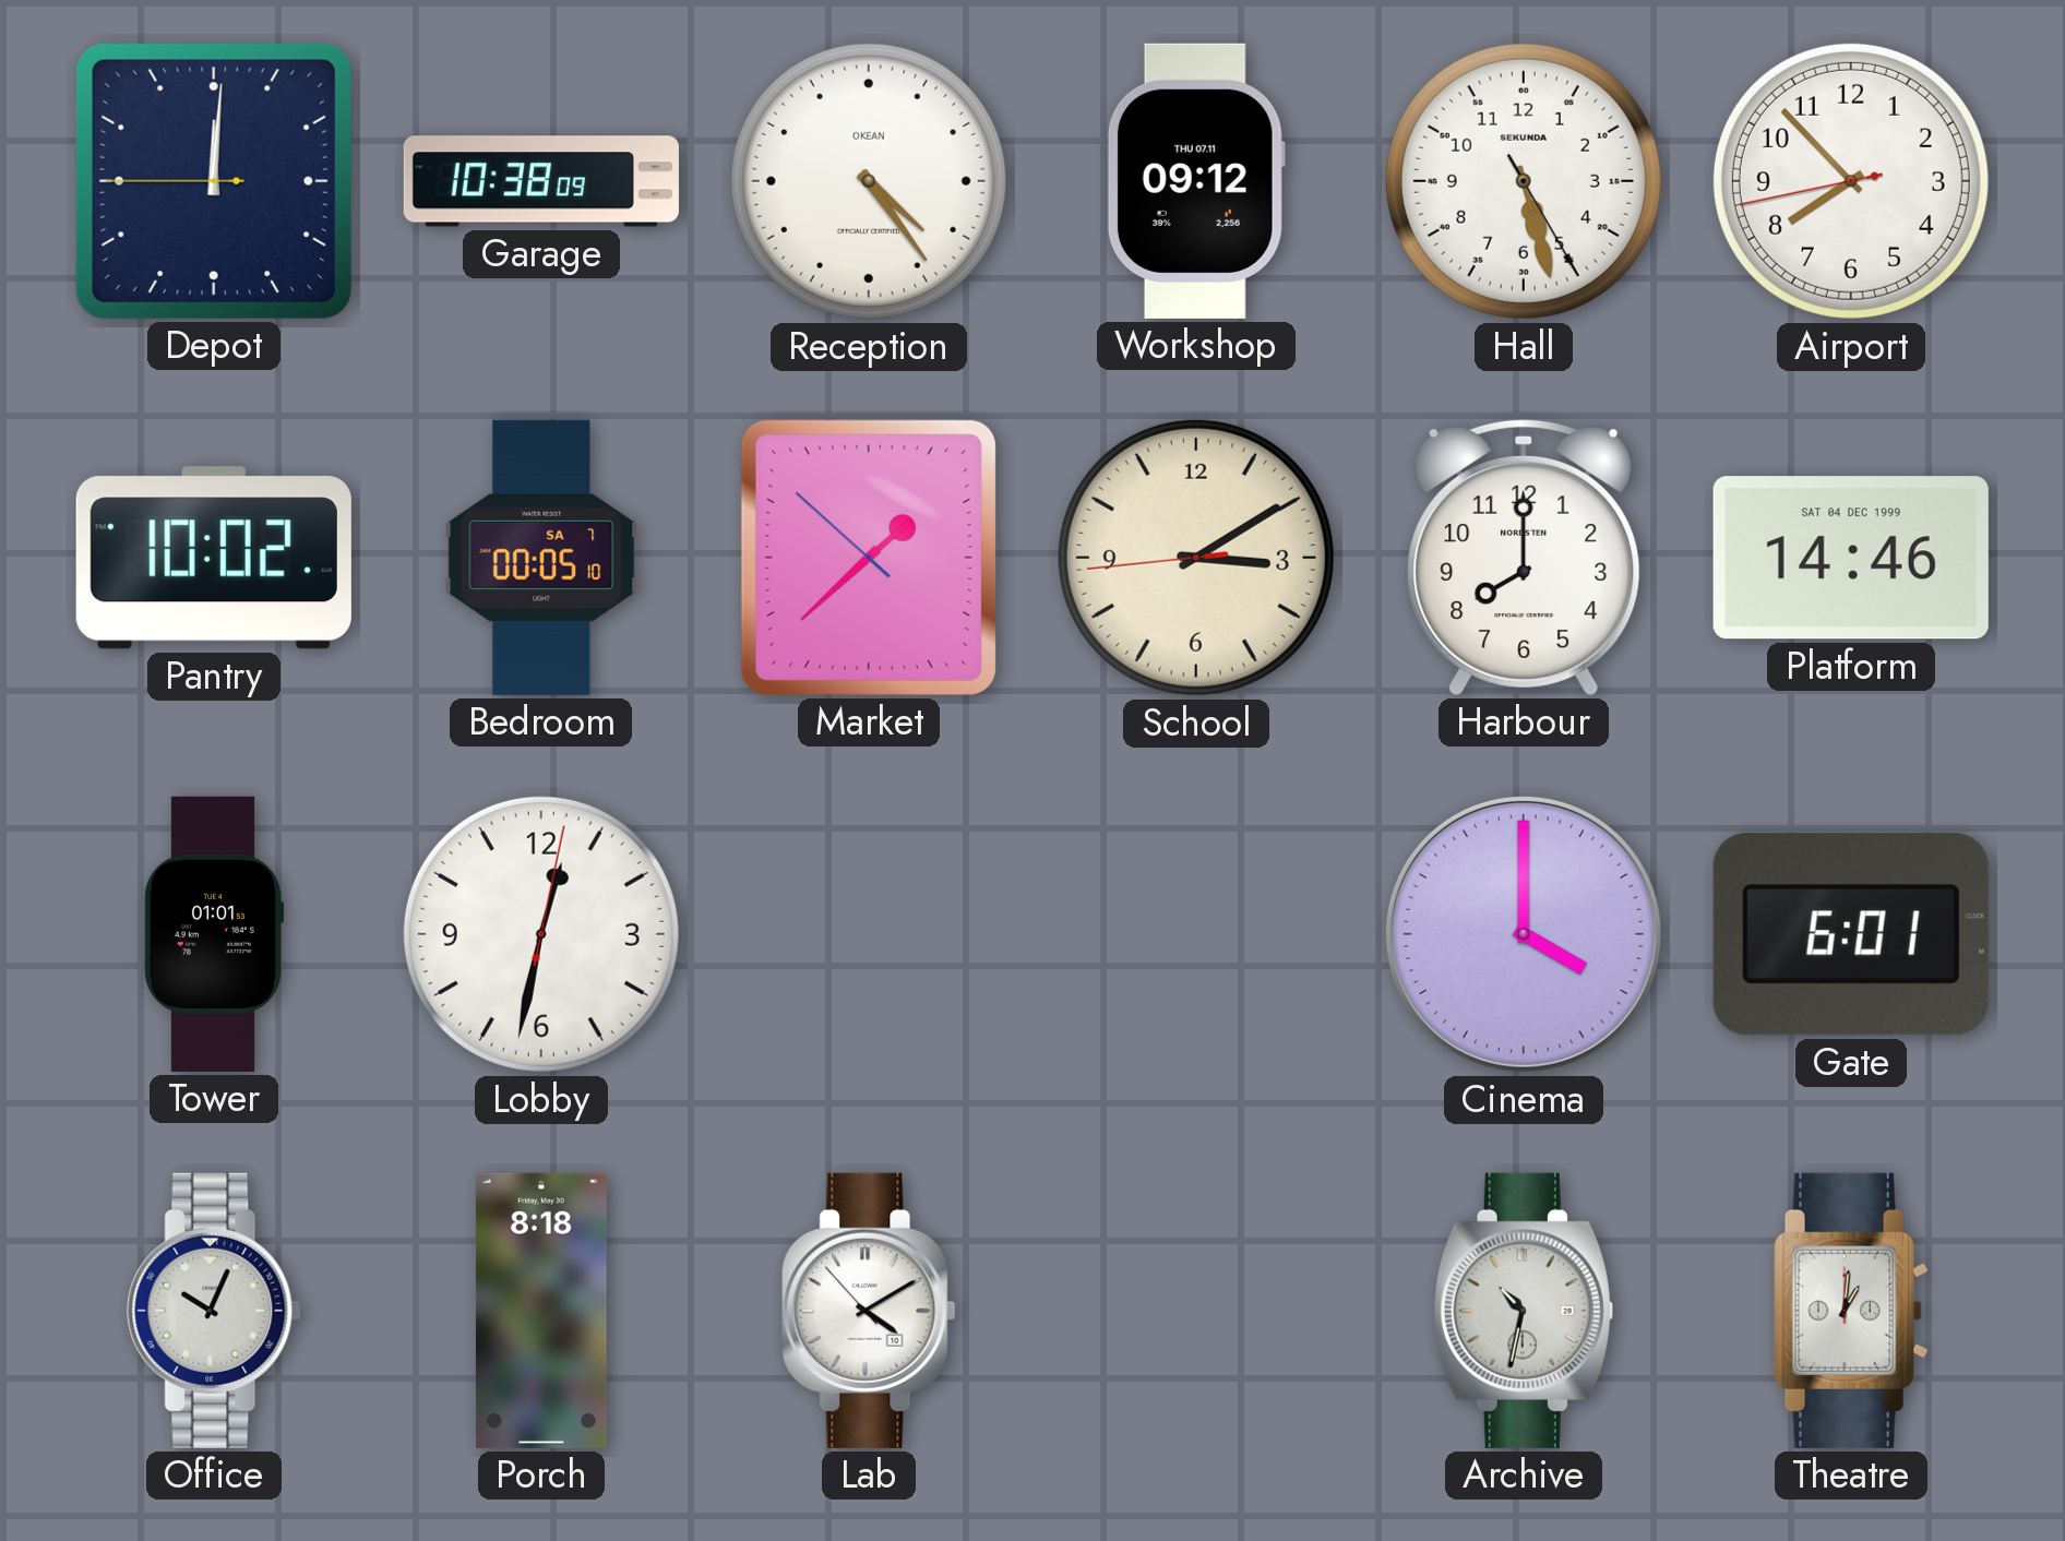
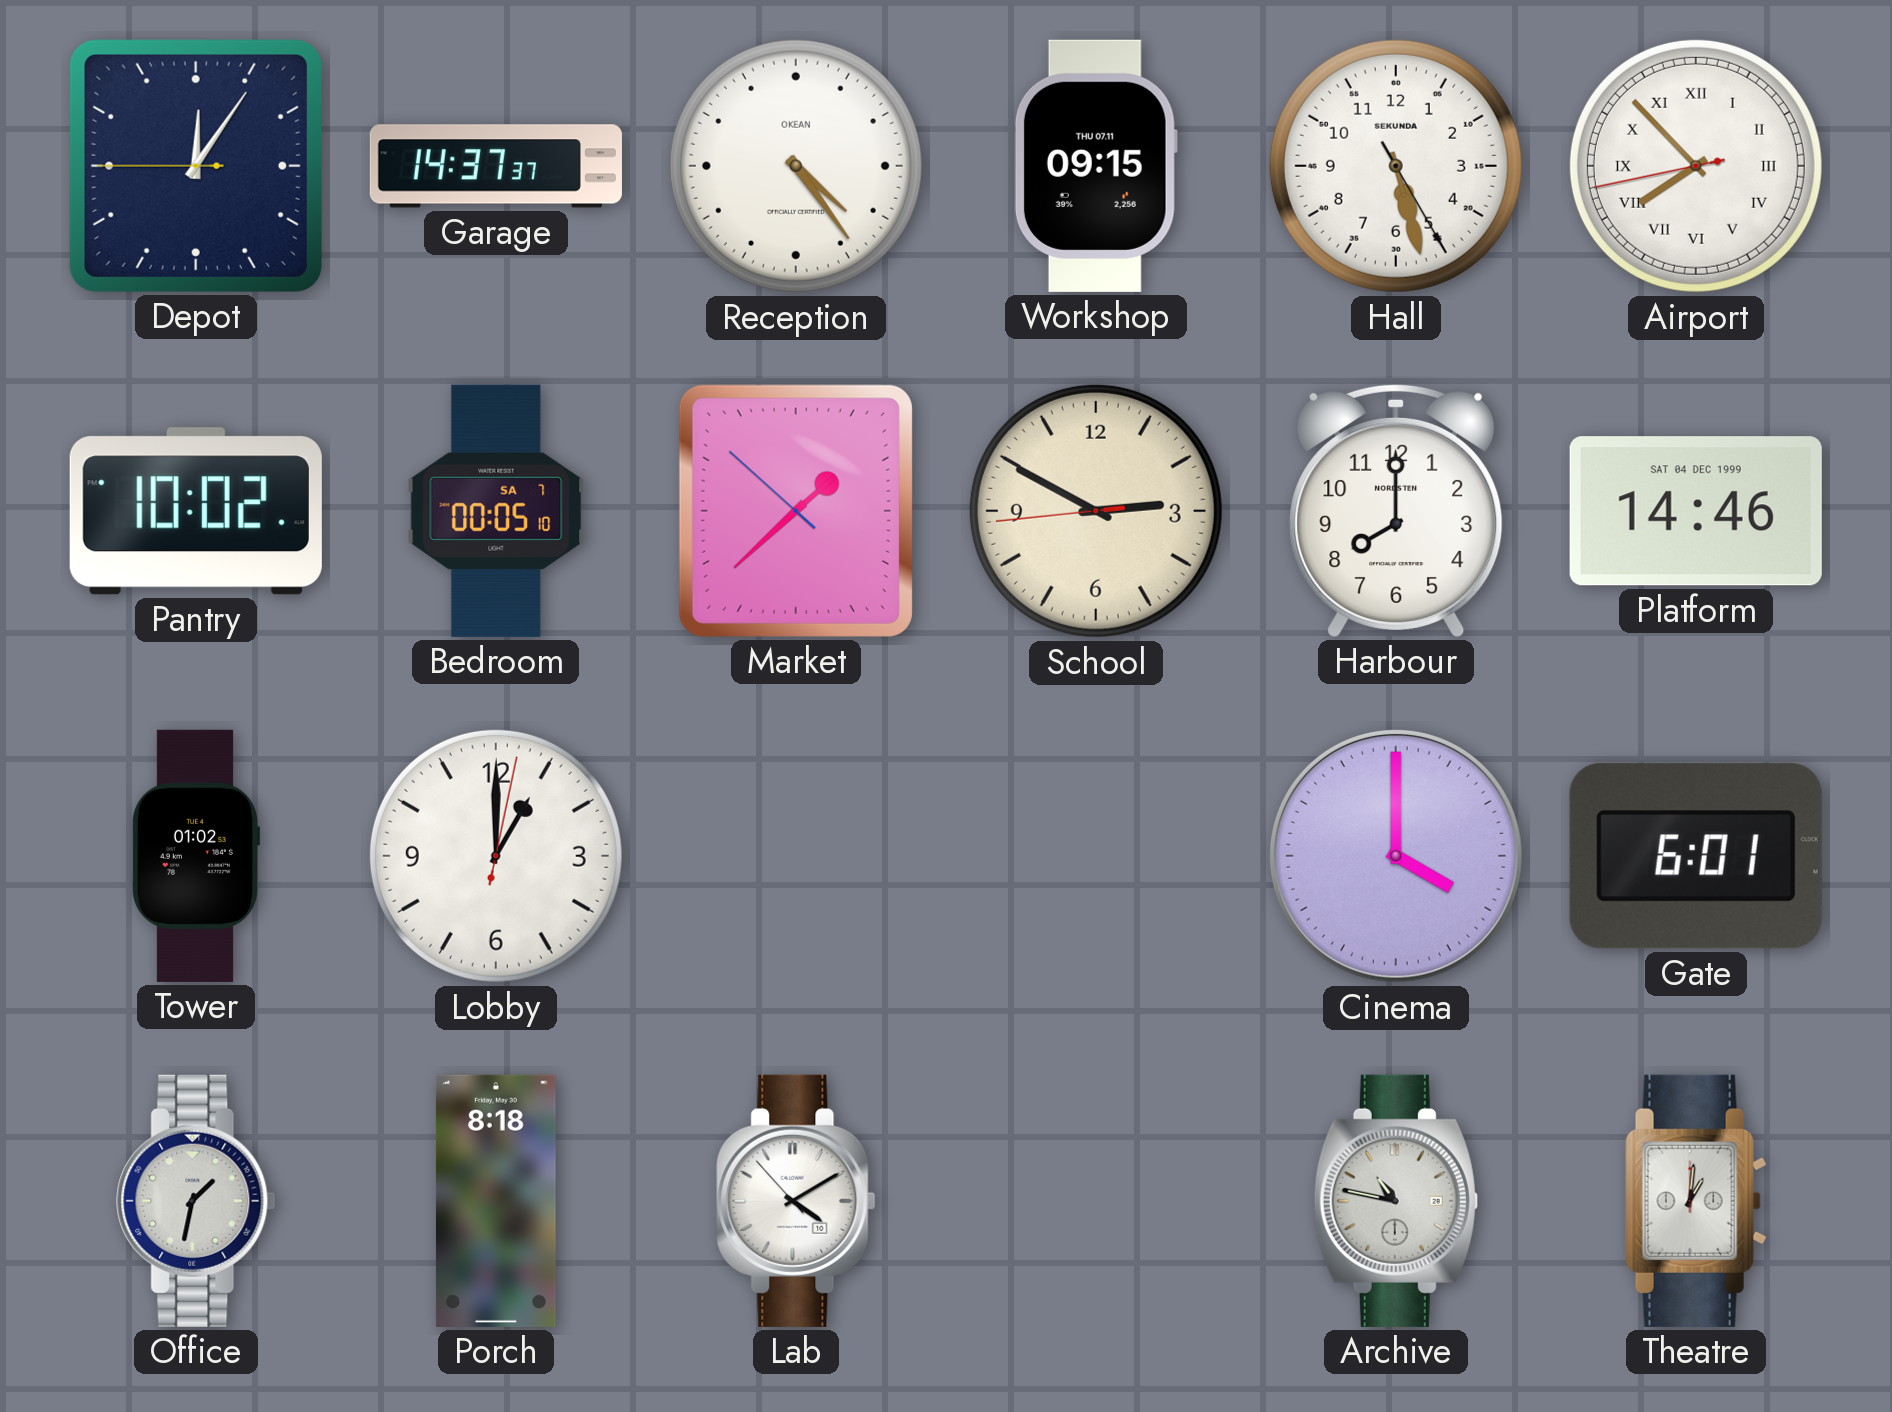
Depot: 12:00 -> 12:05
Garage: 10:38 -> 14:37
Workshop: 09:12 -> 09:15
Airport numerals: Arabic -> Roman
School: 3:09 -> 2:49
Tower: 01:01 -> 01:02
Lobby: 12:32 -> 1:00
Office: 10:04 -> 1:32
Archive: 10:32 -> 10:47
